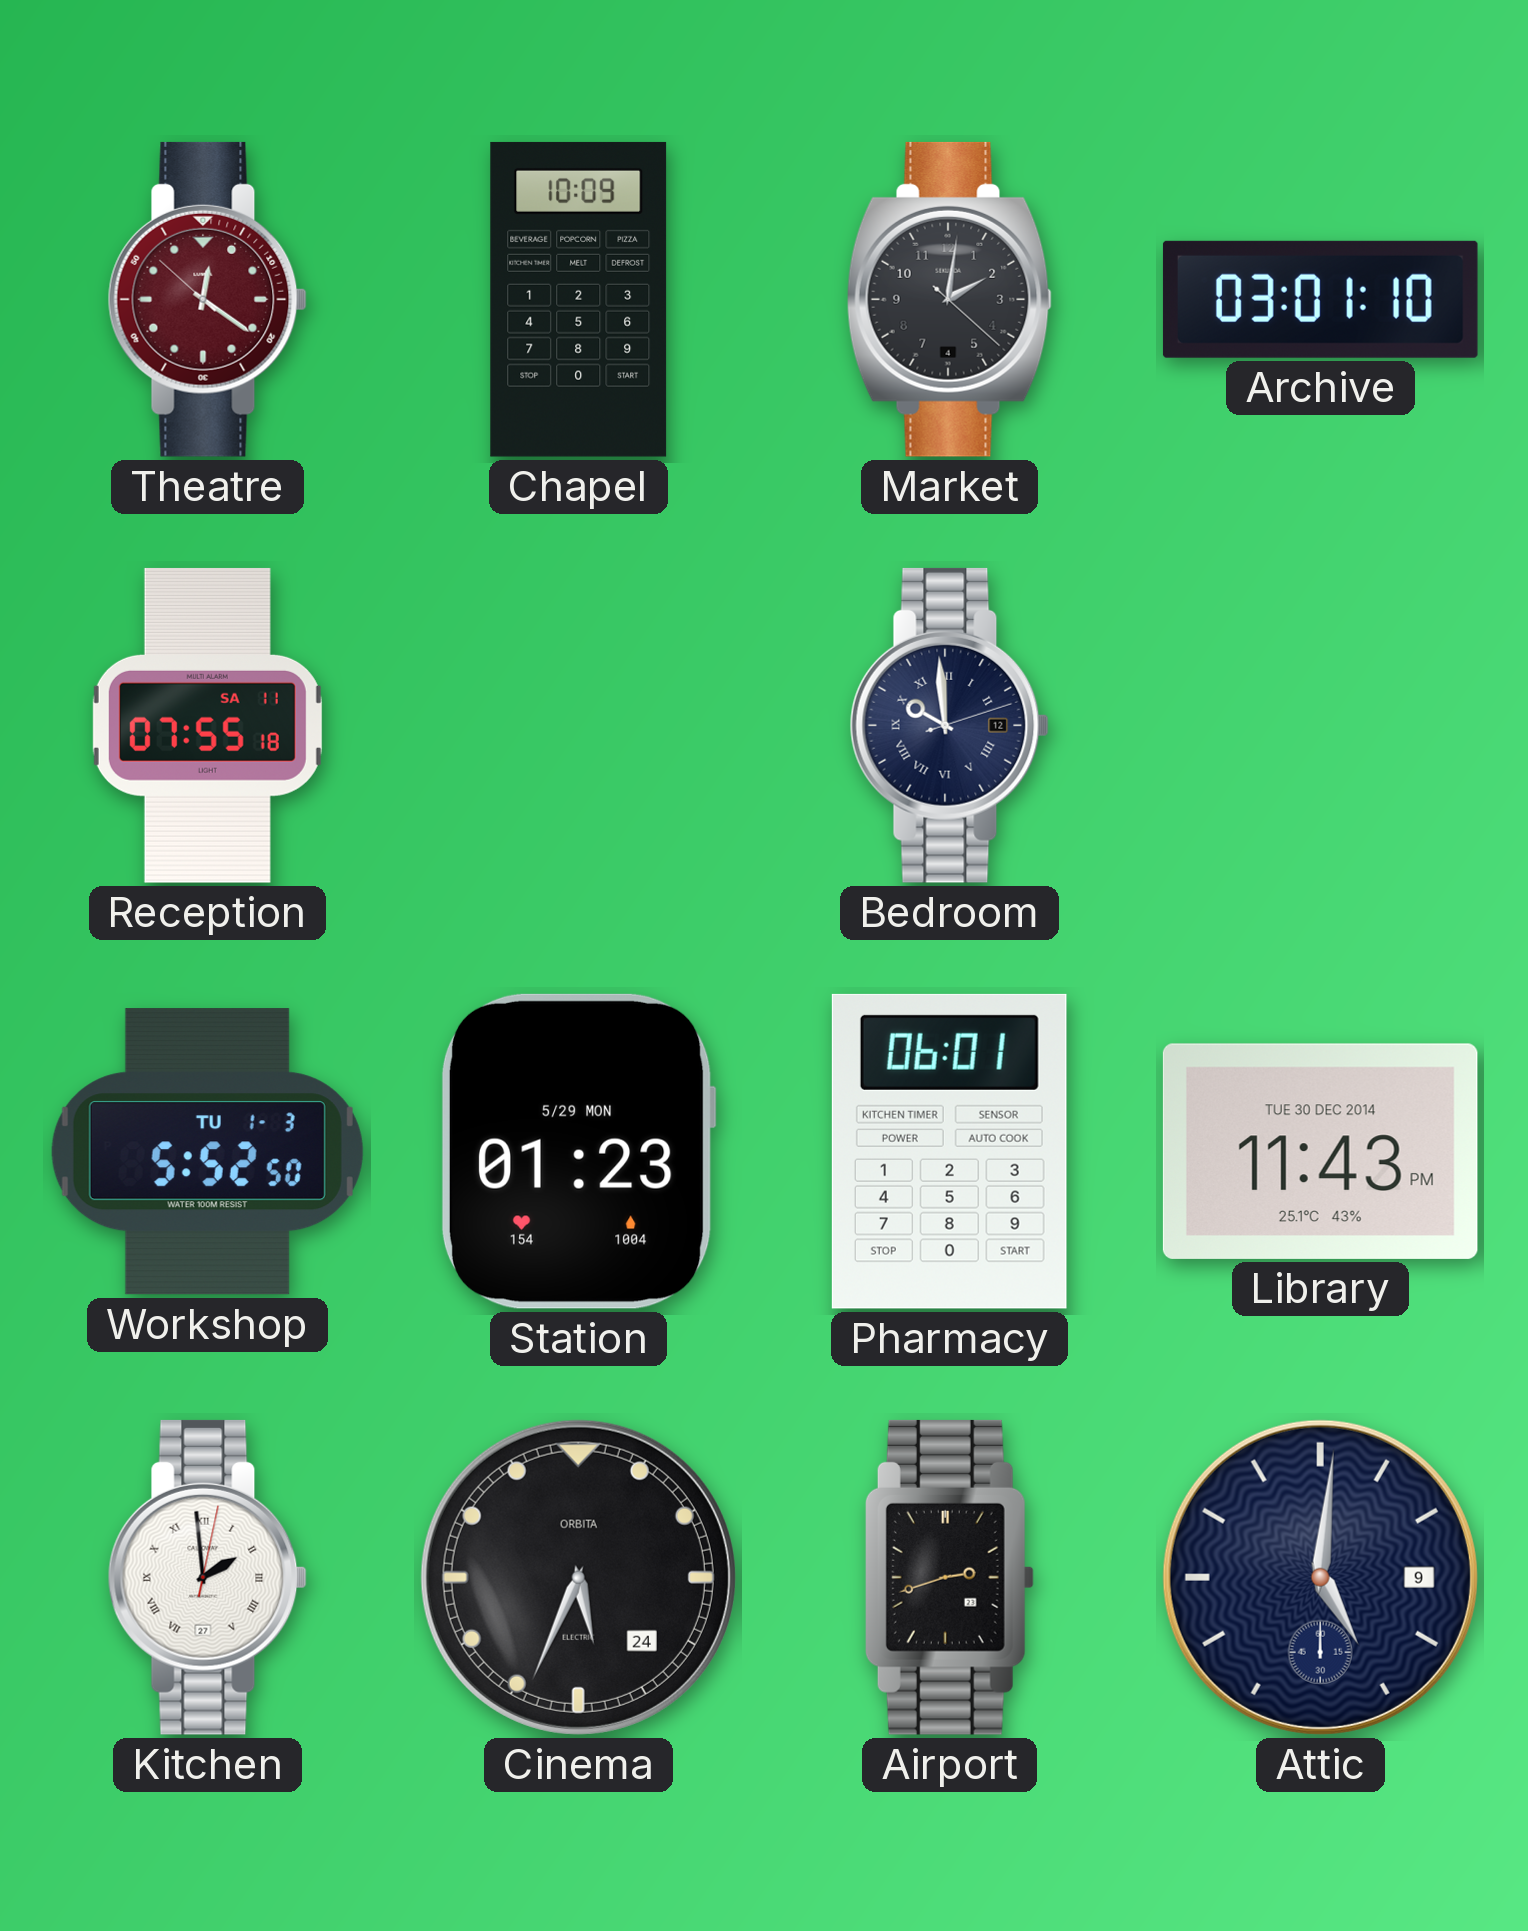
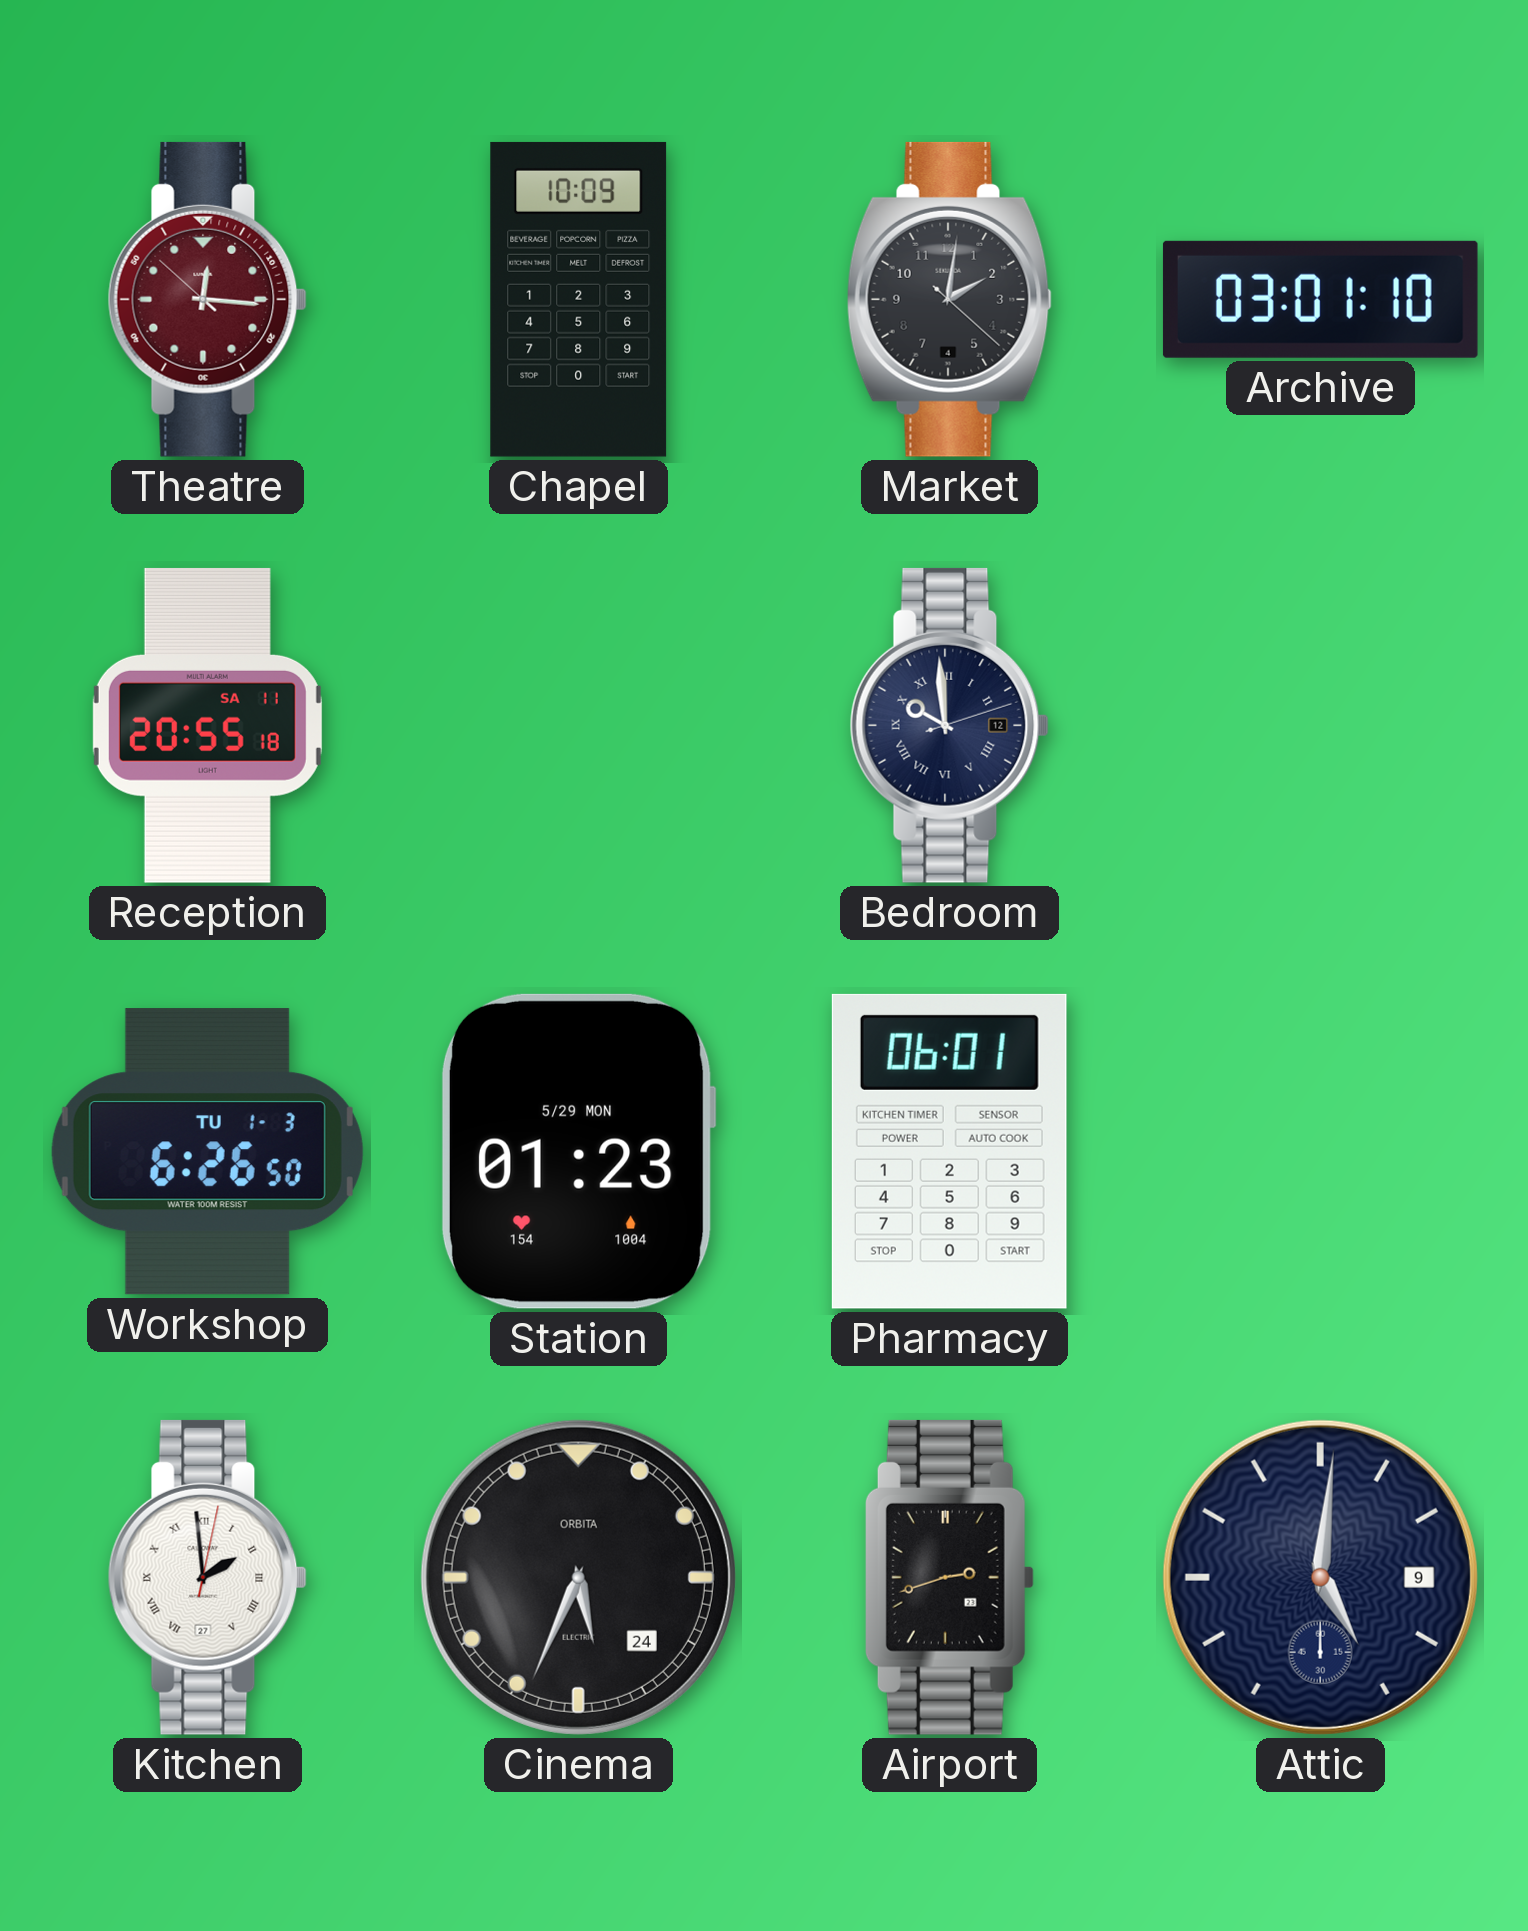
Theatre: 12:20 -> 12:15
Reception: 07:55 -> 20:55
Workshop: 5:52 -> 6:26
Library: 11:43 -> none
